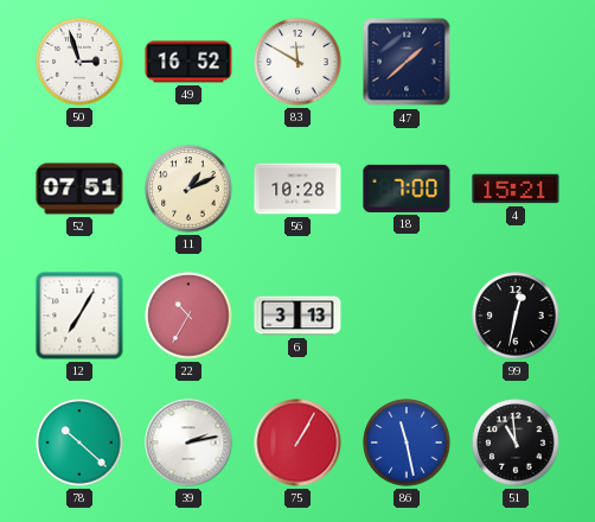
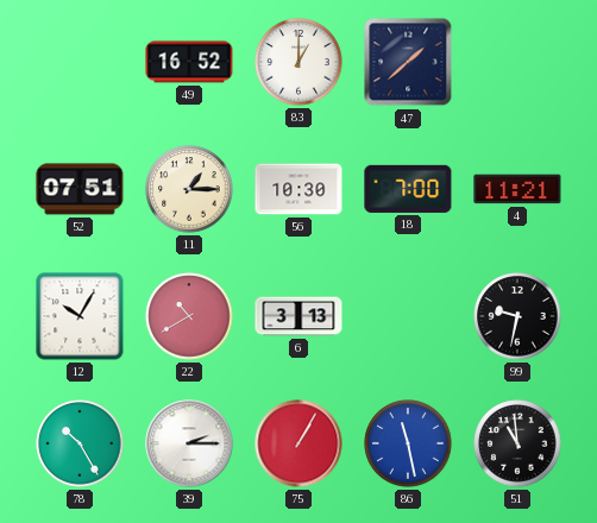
50: 2:57 -> none
83: 11:50 -> 1:00
11: 1:11 -> 1:15
56: 10:28 -> 10:30
4: 15:21 -> 11:21
12: 7:05 -> 10:05
22: 10:35 -> 10:40
99: 12:32 -> 9:32
78: 10:22 -> 10:25
39: 2:13 -> 2:15
